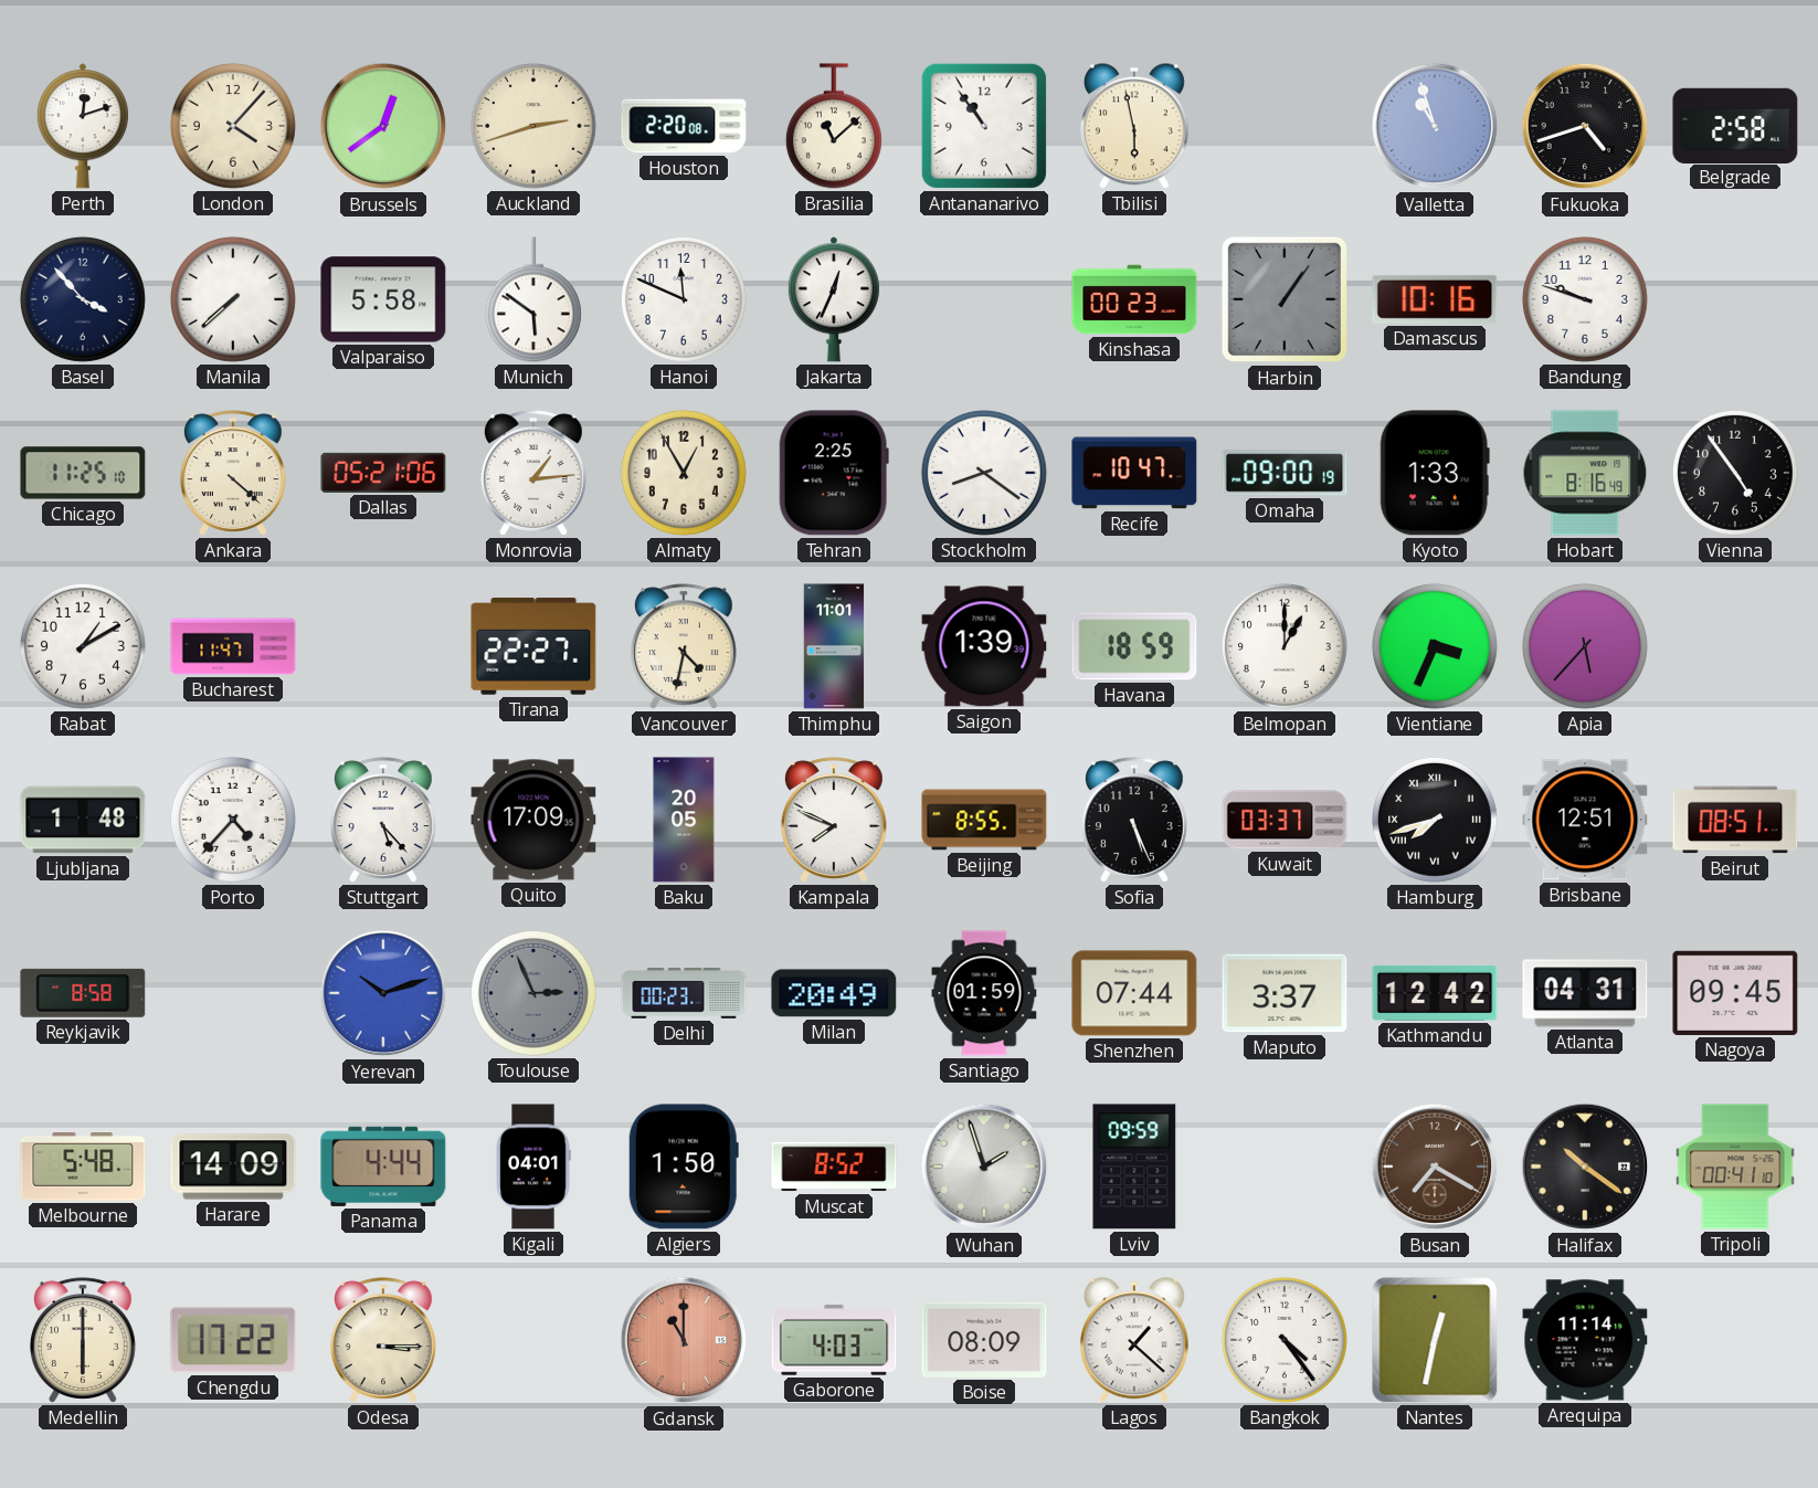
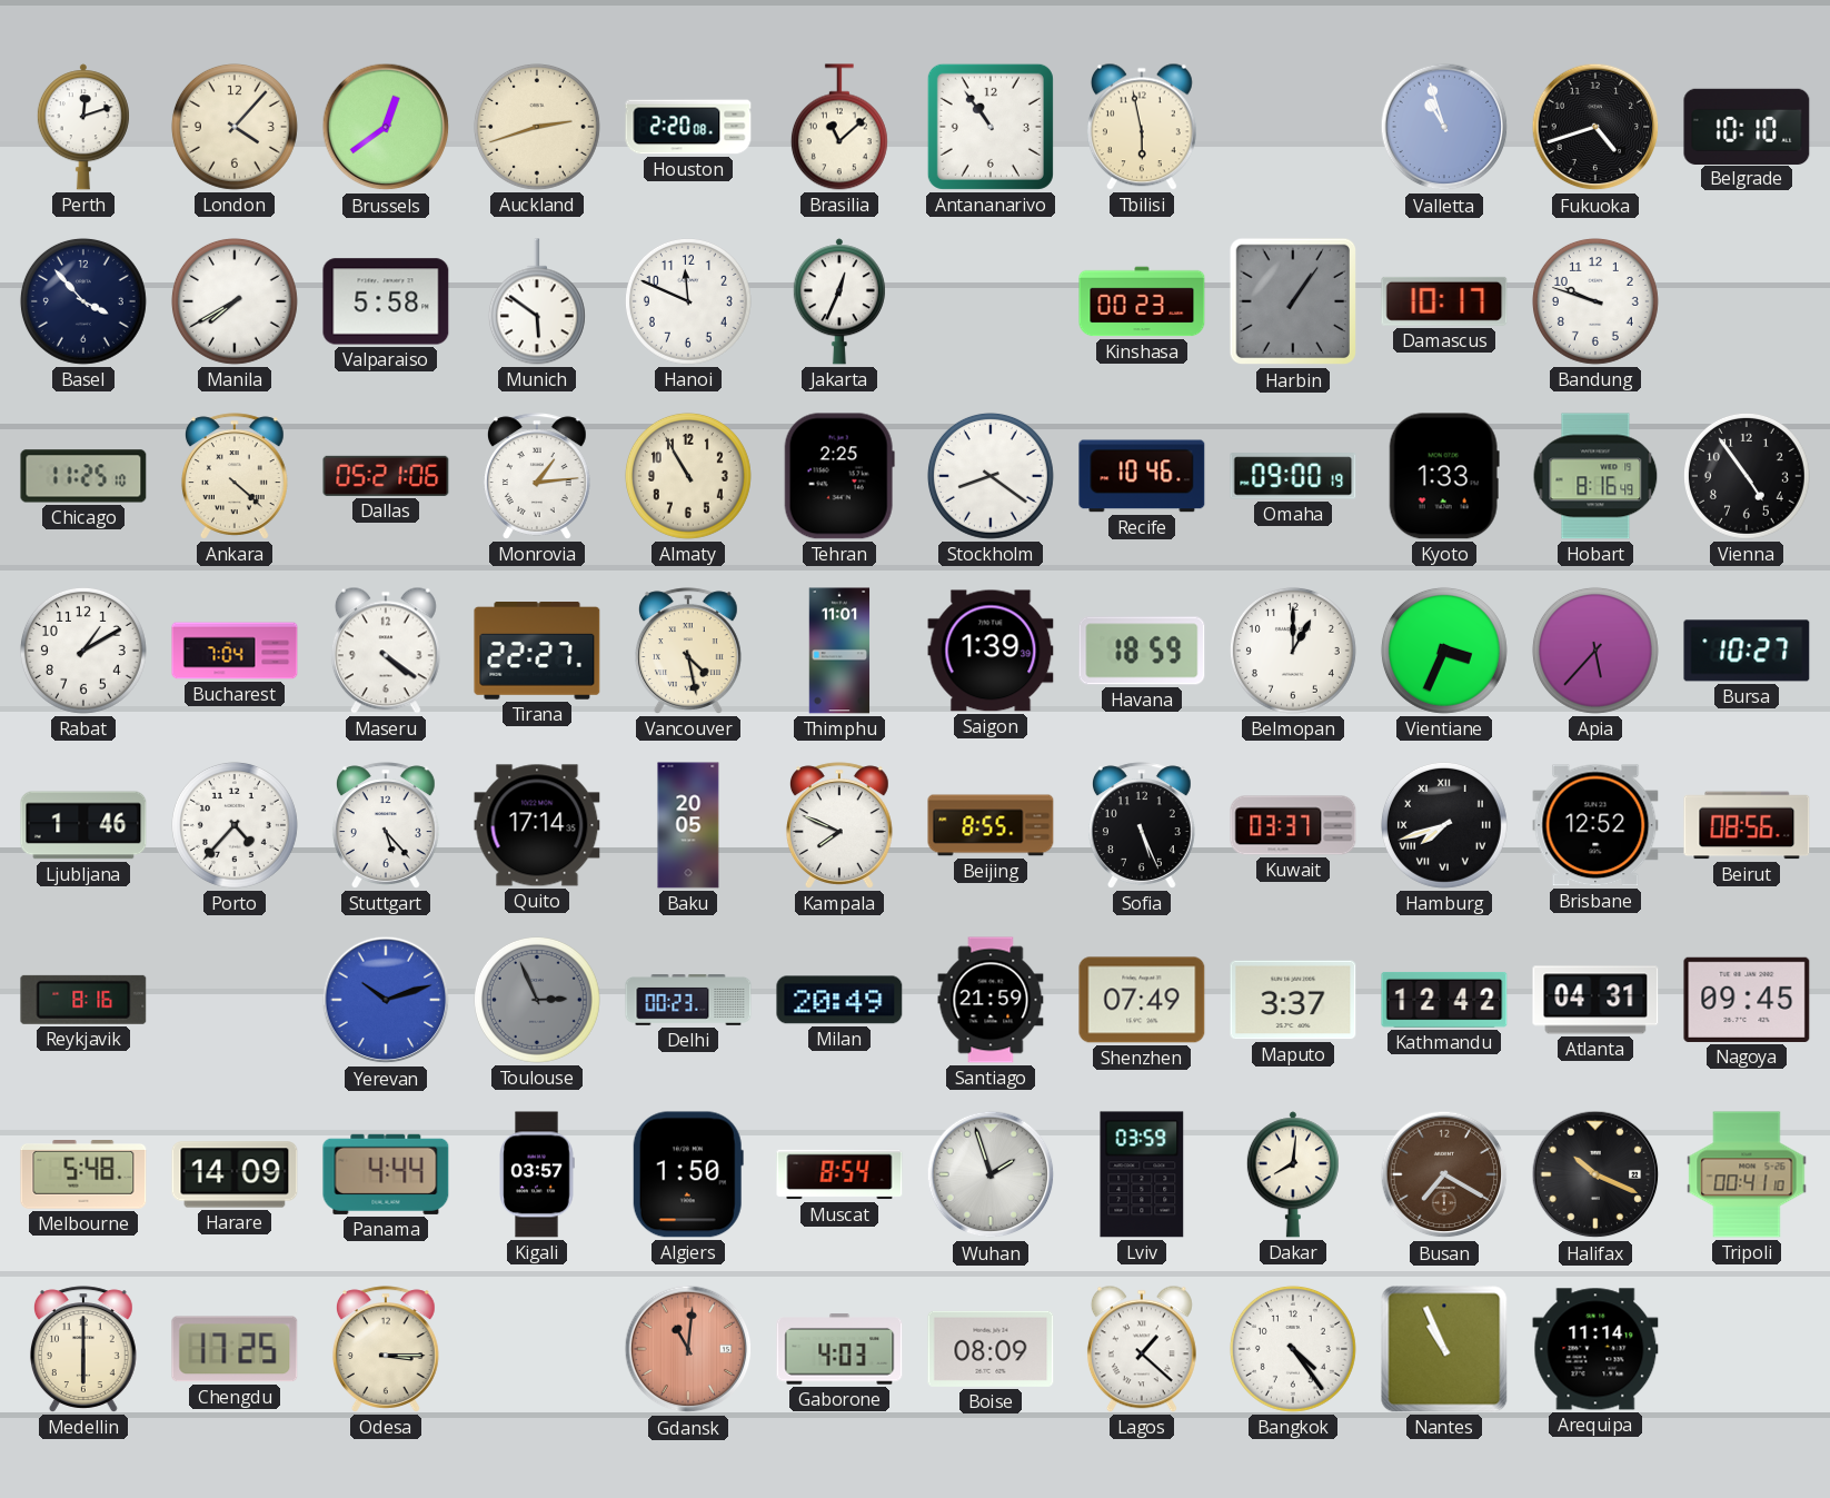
Belgrade: 2:58 -> 10:10
Manila: 7:38 -> 7:40
Damascus: 10:16 -> 10:17
Almaty: 12:55 -> 10:55
Recife: 10:47 -> 10:46
Bucharest: 11:47 -> 7:04
Maseru: none -> 4:21
Vancouver: 4:32 -> 4:28
Bursa: none -> 10:27
Ljubljana: 1:48 -> 1:46
Quito: 17:09 -> 17:14
Brisbane: 12:51 -> 12:52
Beirut: 08:51 -> 08:56
Reykjavik: 8:58 -> 8:16
Santiago: 01:59 -> 21:59
Shenzhen: 07:44 -> 07:49
Kigali: 04:01 -> 03:57
Muscat: 8:52 -> 8:54
Lviv: 09:59 -> 03:59
Dakar: none -> 8:01
Halifax: 10:21 -> 10:19
Chengdu: 17:22 -> 17:25
Gdansk: 11:00 -> 11:01
Nantes: 12:32 -> 10:56
